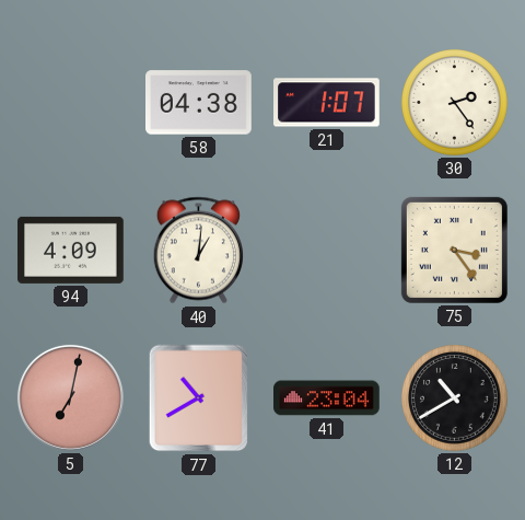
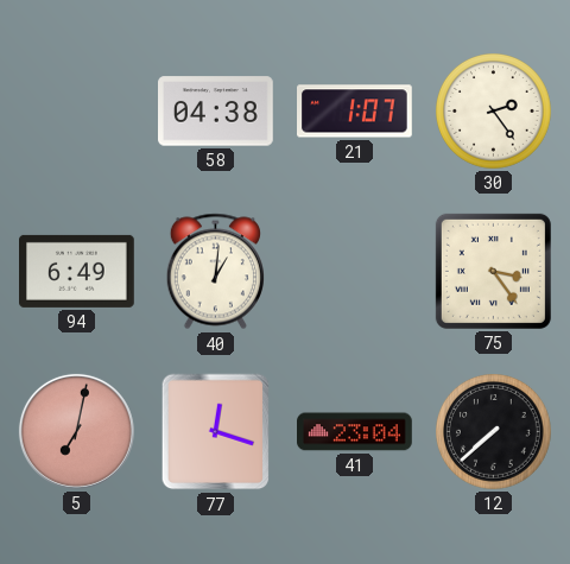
94: 4:09 -> 6:49
77: 10:40 -> 12:18
12: 10:40 -> 7:38
